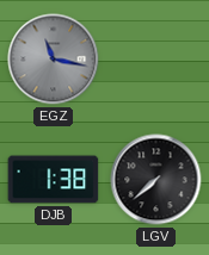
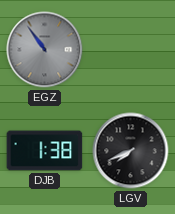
EGZ: 11:17 -> 10:54
LGV: 7:38 -> 7:41
